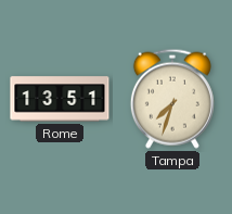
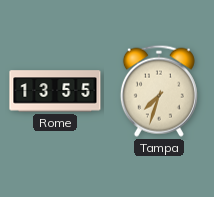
Rome: 13:51 -> 13:55
